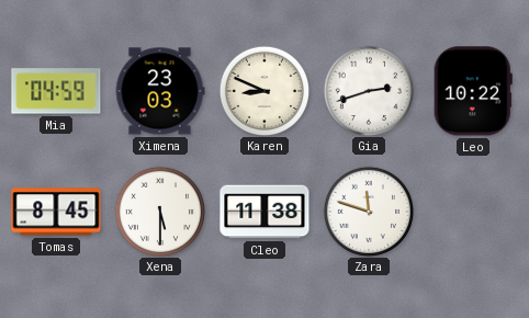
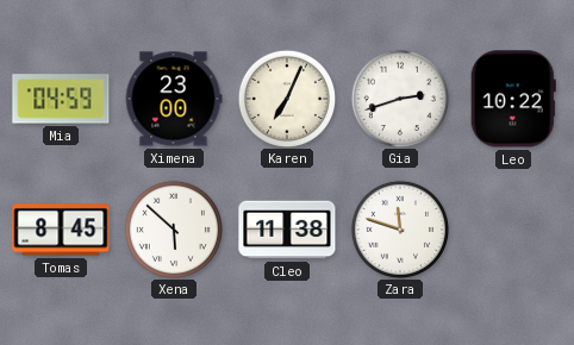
Ximena: 23:03 -> 23:00
Karen: 8:49 -> 7:04
Xena: 5:30 -> 5:52
